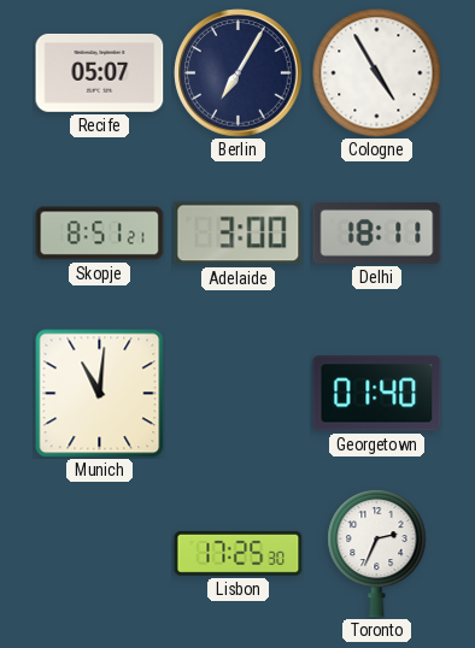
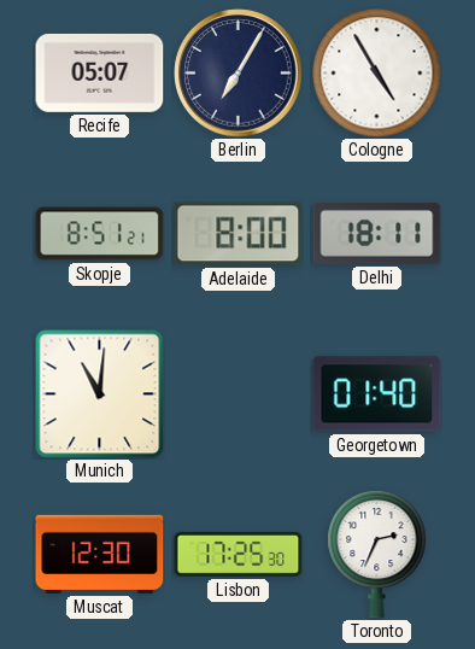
Adelaide: 3:00 -> 8:00
Muscat: none -> 12:30
